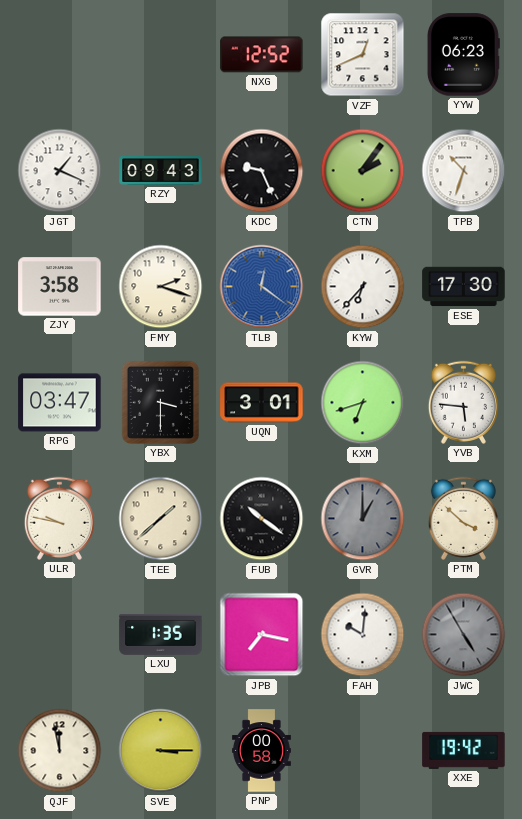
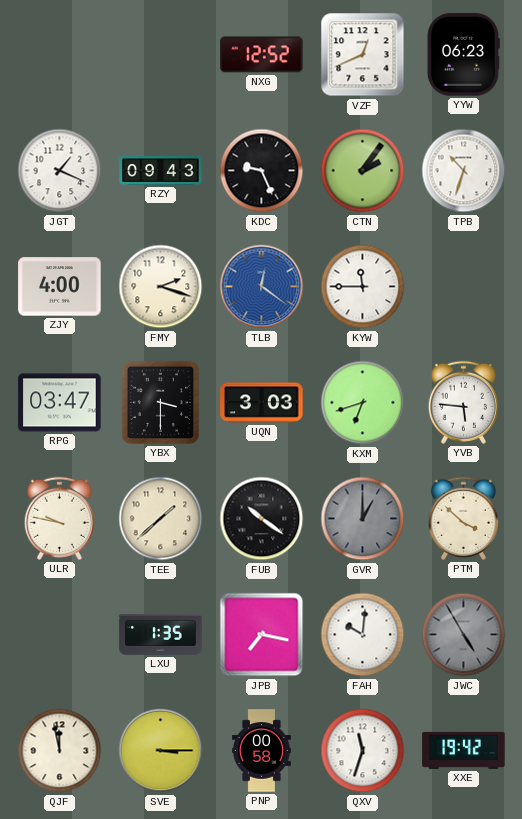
ZJY: 3:58 -> 4:00
KYW: 6:37 -> 11:45
ESE: 17:30 -> none
UQN: 3:01 -> 3:03
QXV: none -> 11:33
